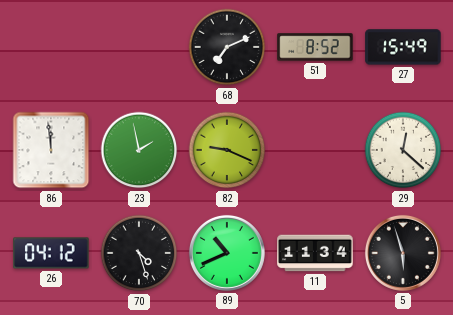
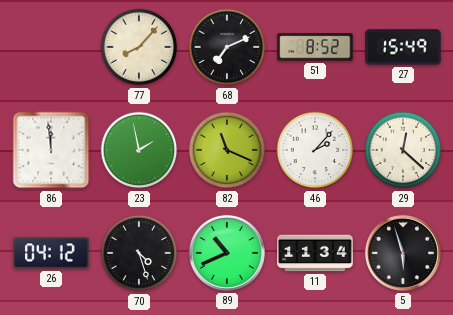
77: none -> 8:07
82: 9:19 -> 11:19
46: none -> 2:07
